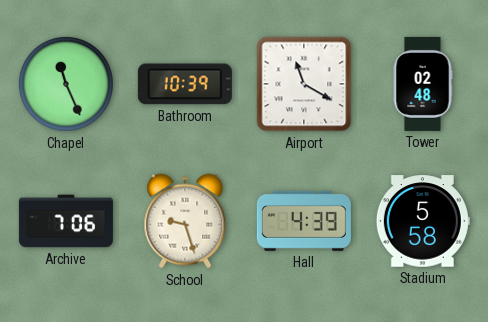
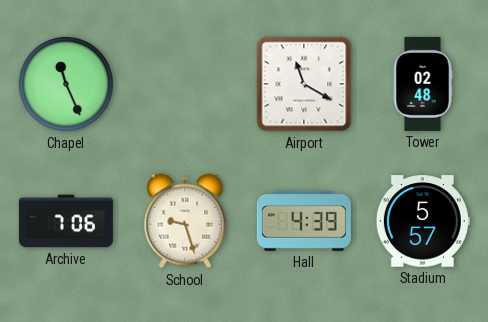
Bathroom: 10:39 -> none
Stadium: 5:58 -> 5:57
